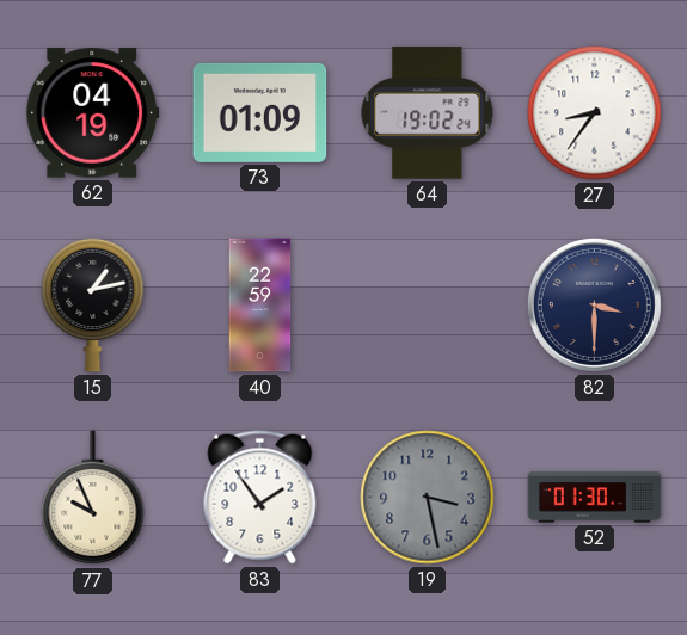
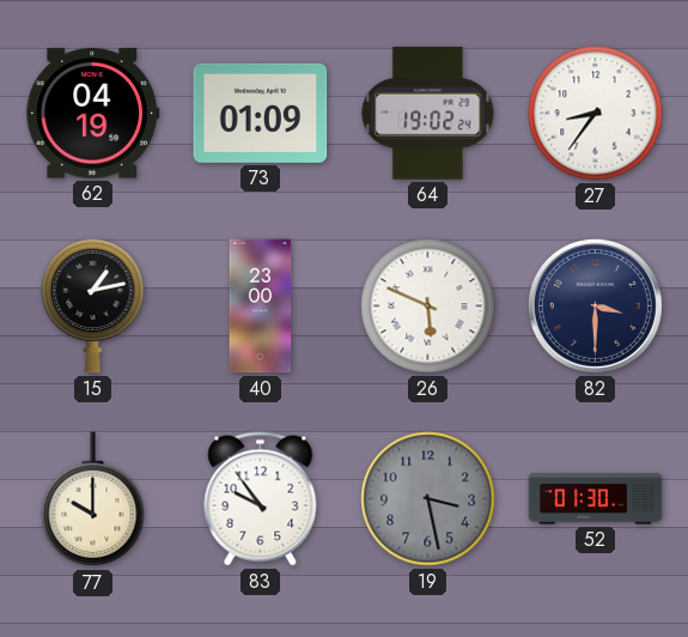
40: 22:59 -> 23:00
26: none -> 5:49
77: 9:56 -> 10:00
83: 1:54 -> 9:54
